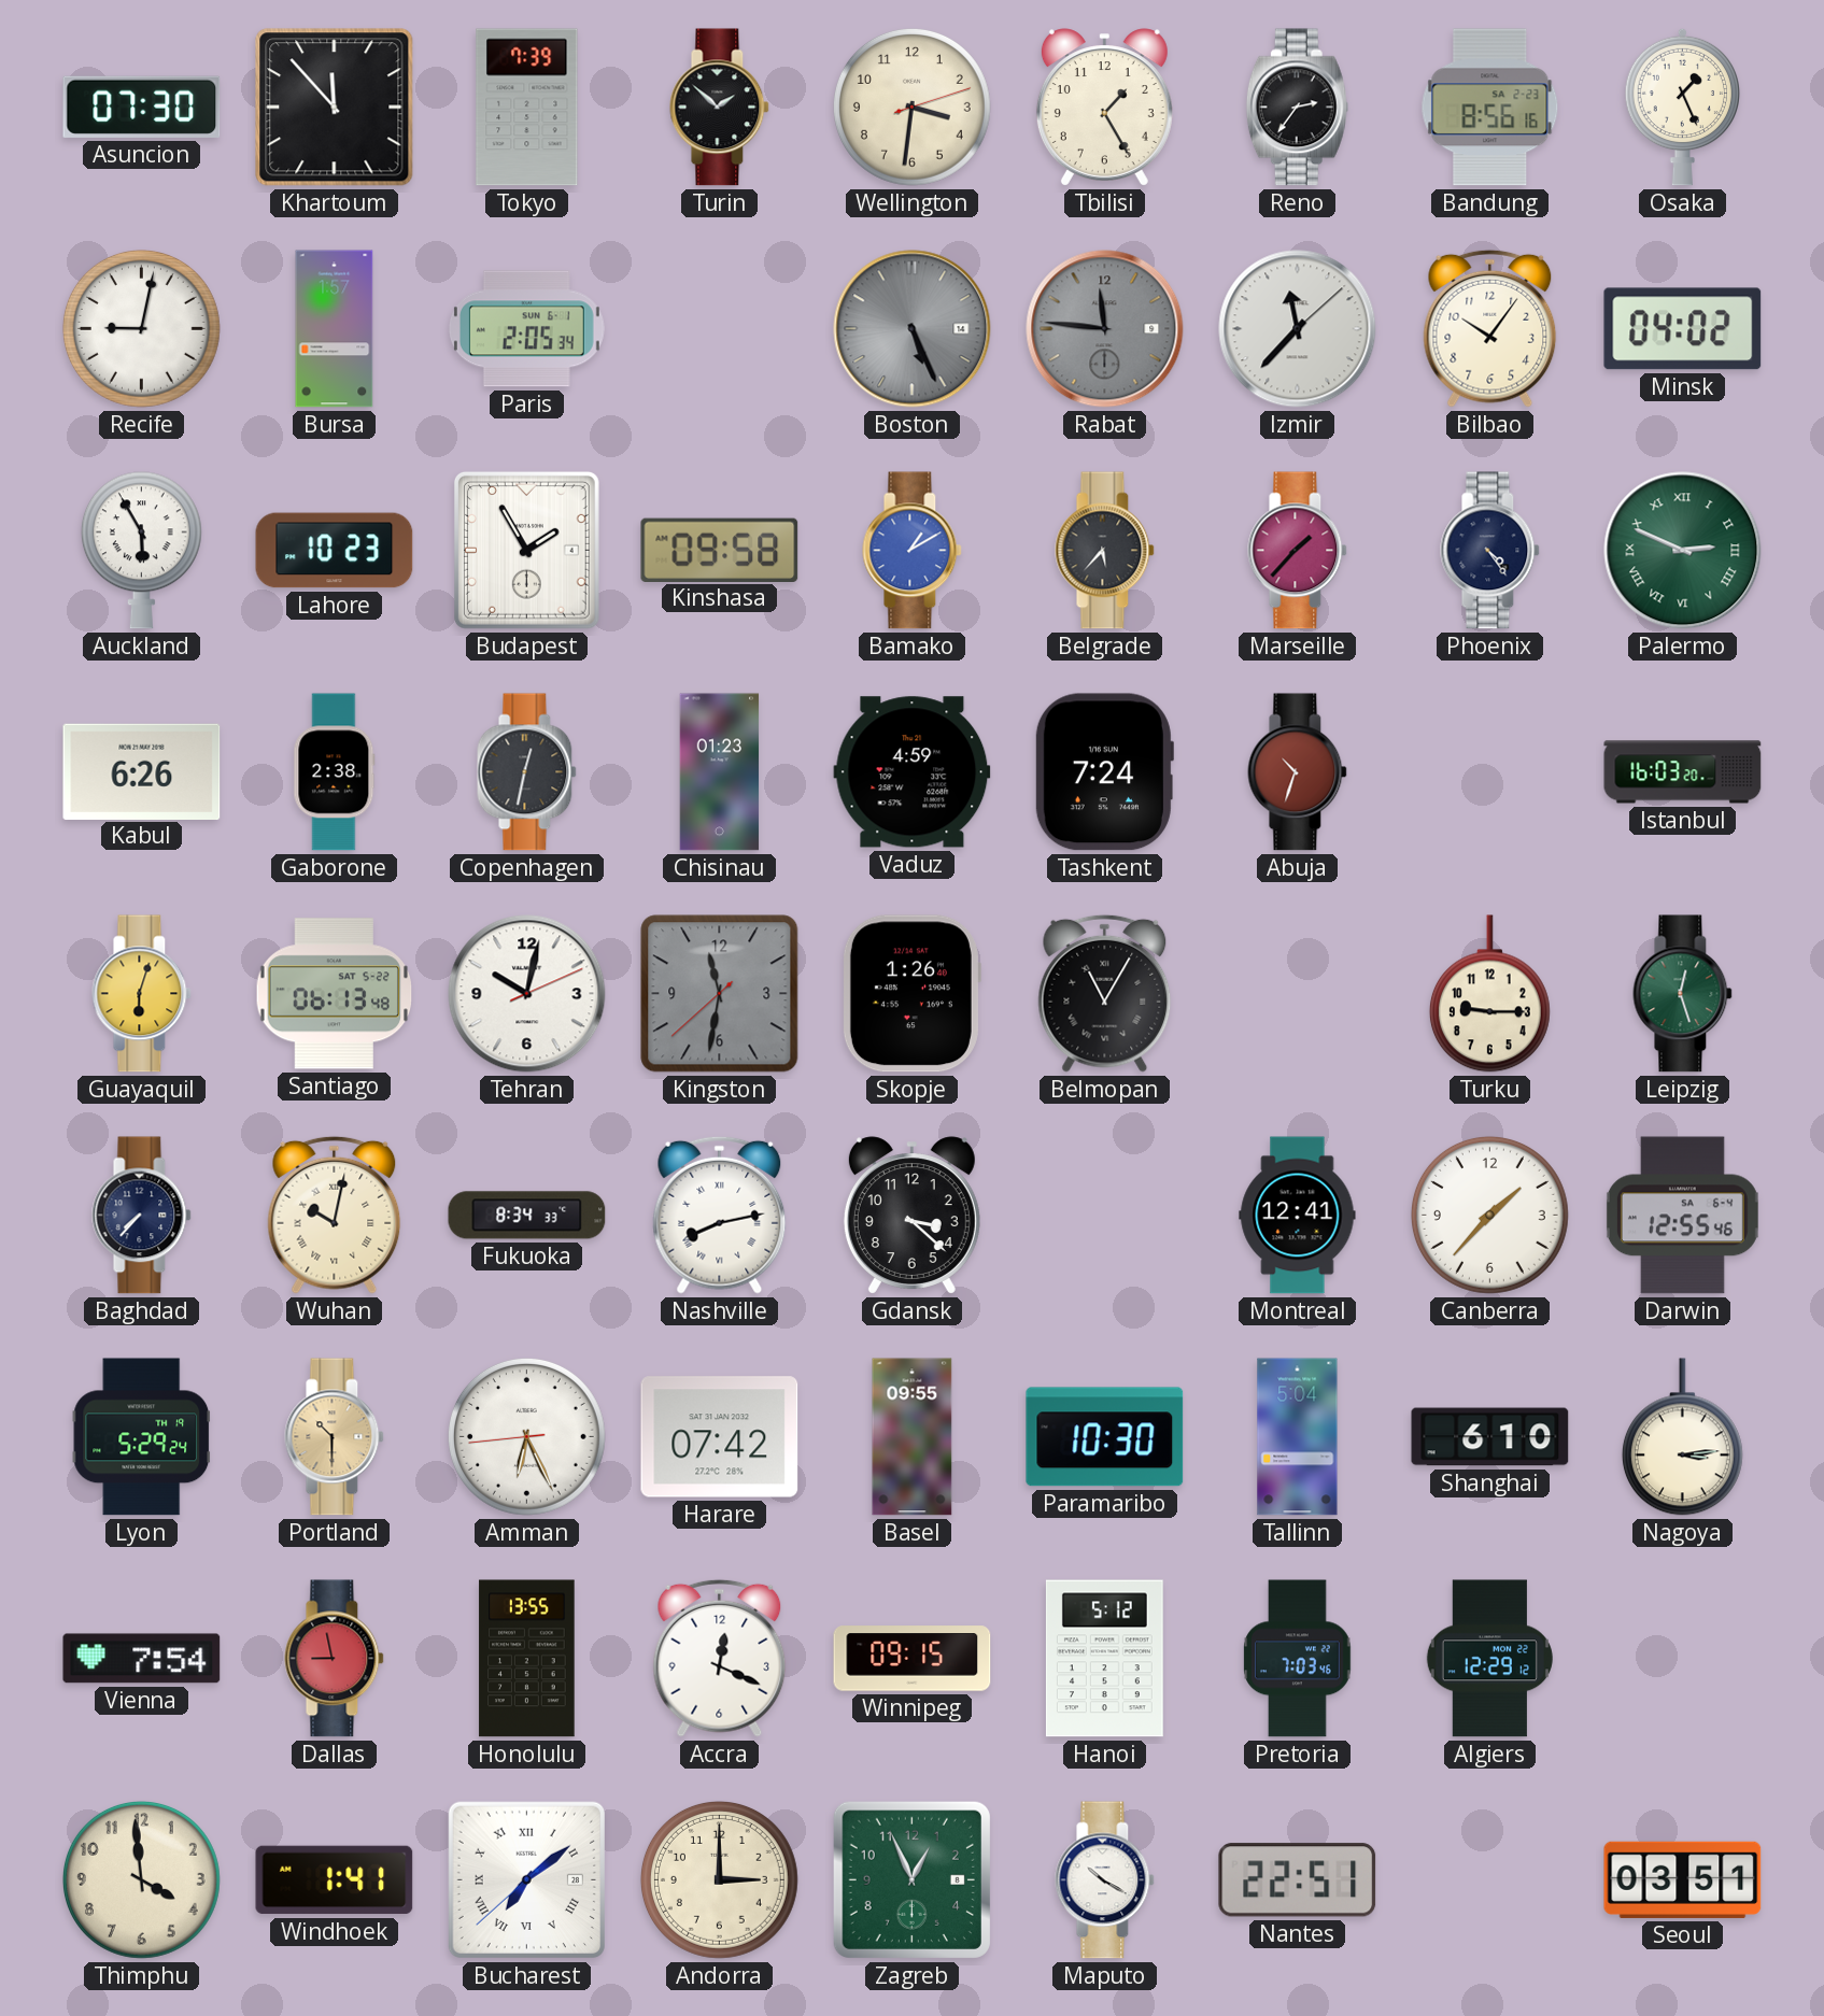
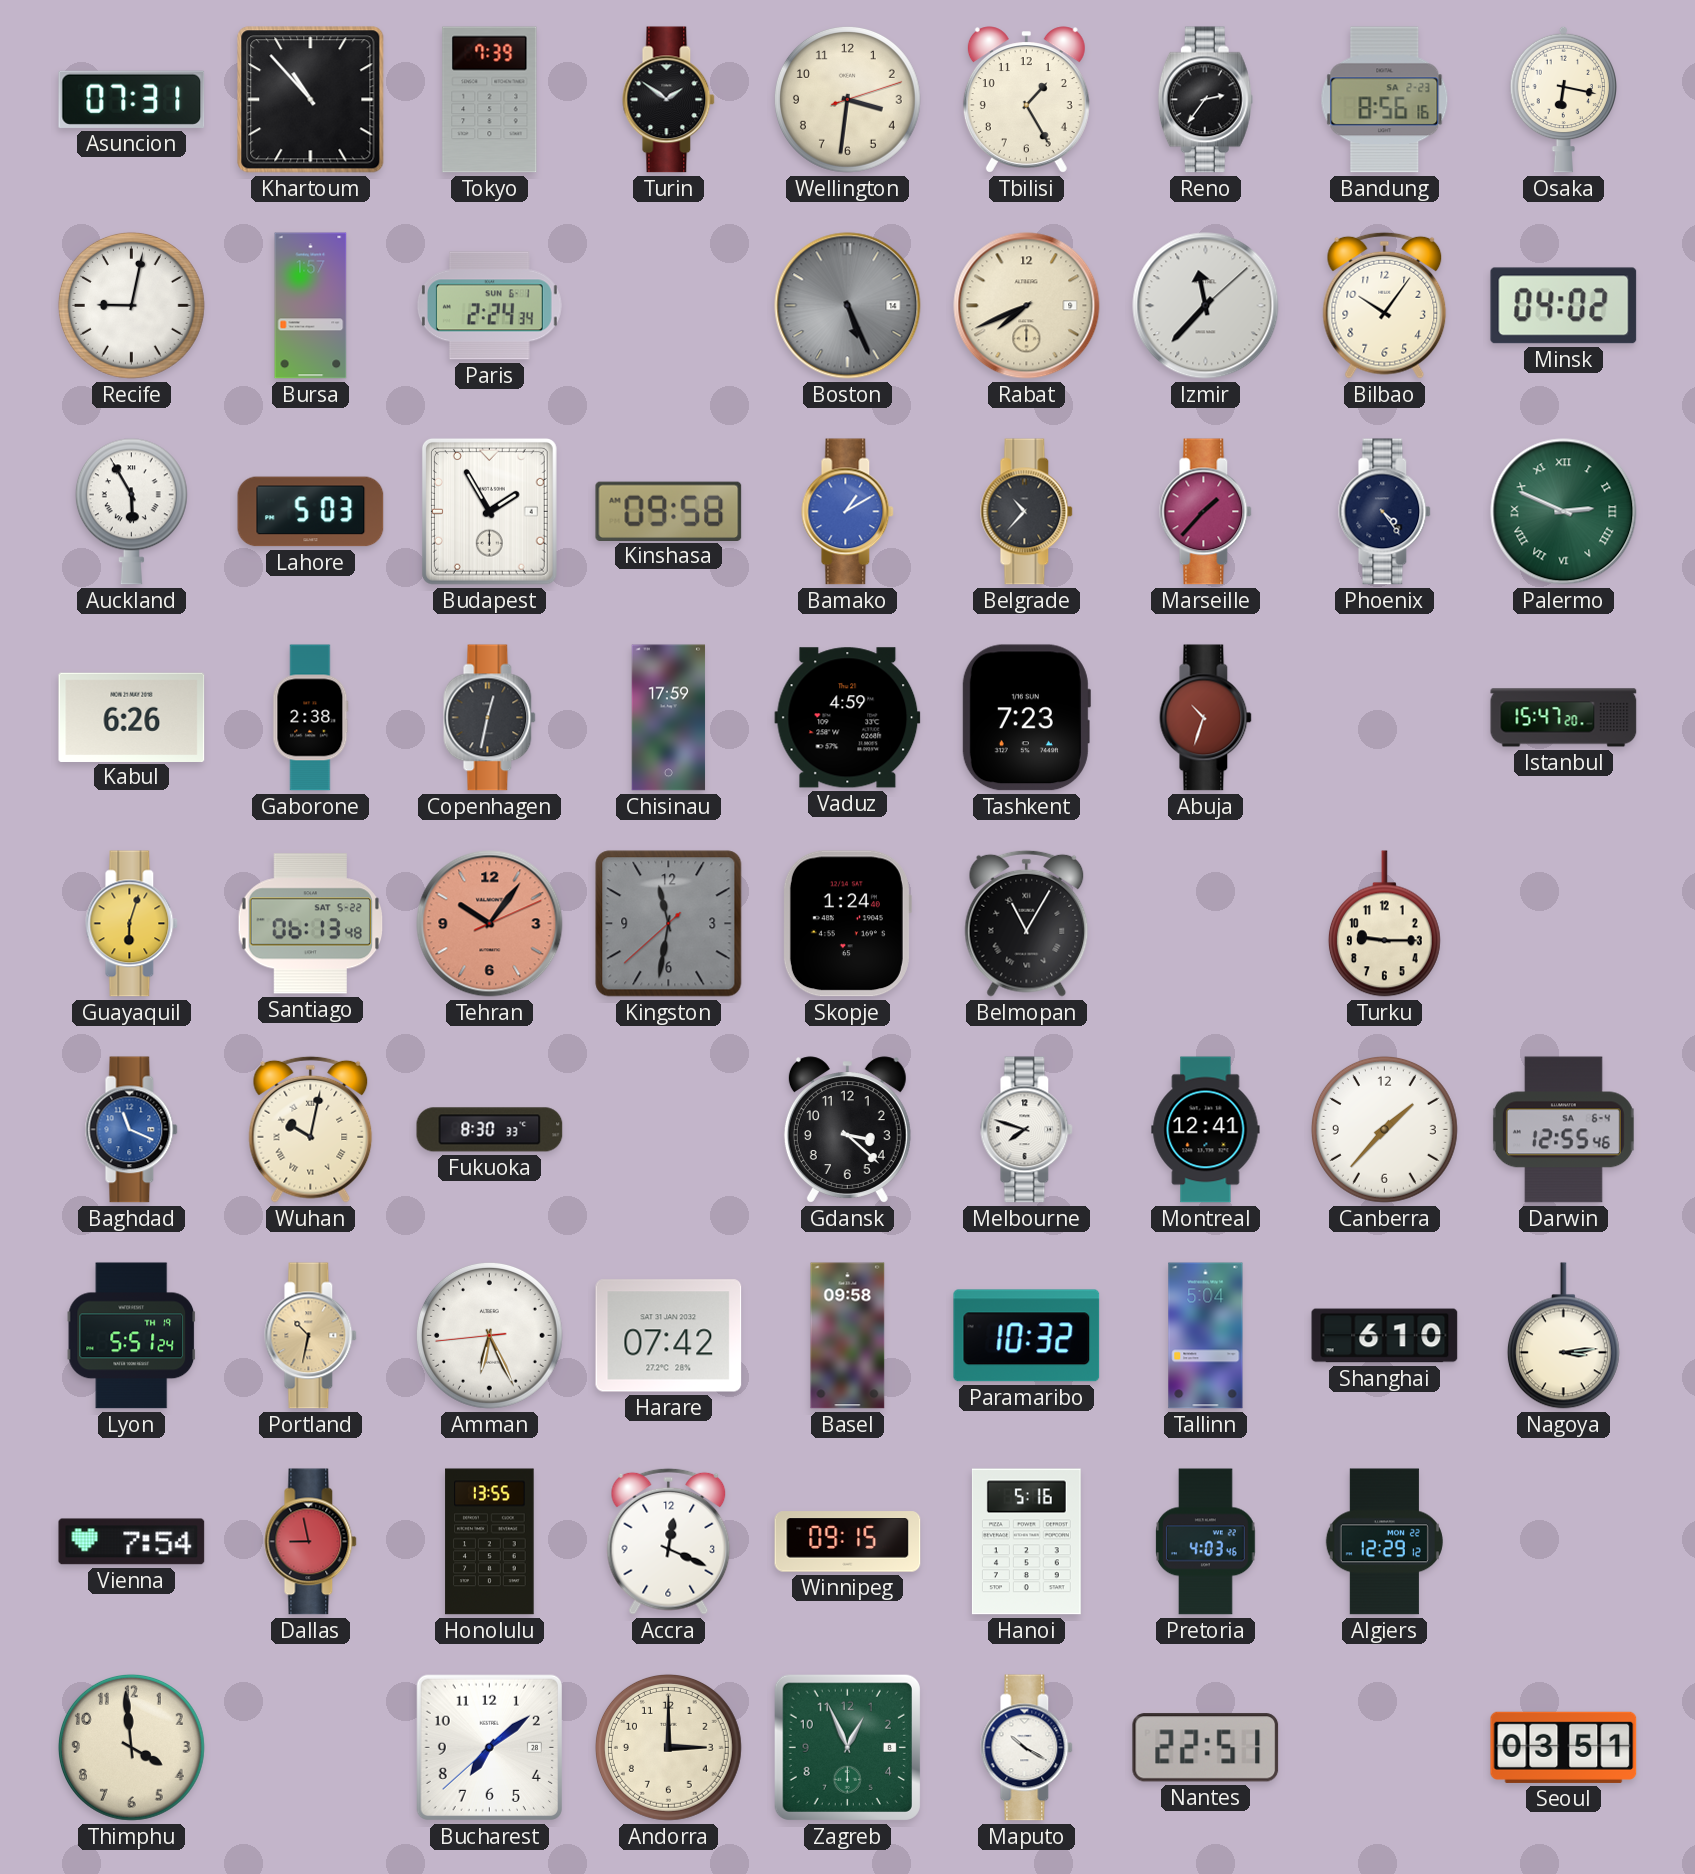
Asuncion: 07:30 -> 07:31
Khartoum: 11:53 -> 10:53
Turin: 1:52 -> 1:51
Osaka: 1:26 -> 6:17
Paris: 2:05 -> 2:24
Rabat: 11:46 -> 7:41
Rabat dial: grey -> cream
Lahore: 10:23 -> 5:03
Belgrade: 5:37 -> 10:37
Chisinau: 01:23 -> 17:59
Tashkent: 7:24 -> 7:23
Istanbul: 16:03 -> 15:47
Tehran: 10:02 -> 10:06
Tehran dial: white -> salmon
Skopje: 1:26 -> 1:24
Leipzig: 12:27 -> none
Baghdad: 7:37 -> 11:19
Baghdad dial: navy -> blue
Fukuoka: 8:34 -> 8:30
Nashville: 8:13 -> none
Melbourne: none -> 7:48
Lyon: 5:29 -> 5:51
Portland: 10:30 -> 10:32
Basel: 09:55 -> 09:58
Paramaribo: 10:30 -> 10:32
Hanoi: 5:12 -> 5:16
Pretoria: 7:03 -> 4:03
Windhoek: 1:41 -> none
Bucharest numerals: Roman -> Arabic
